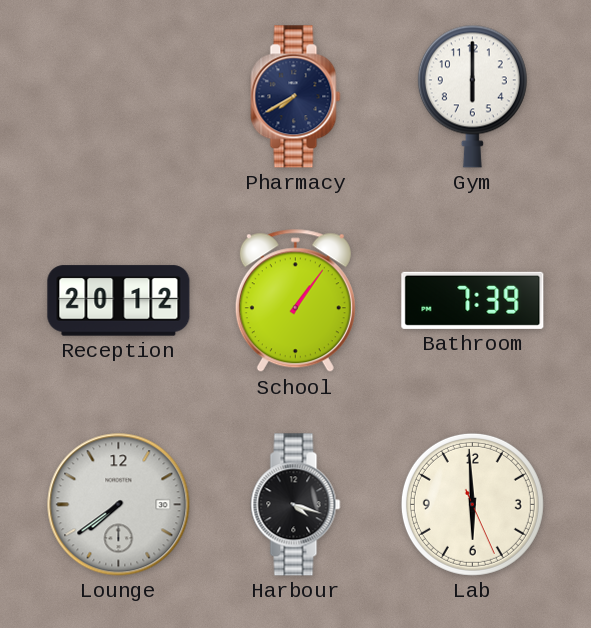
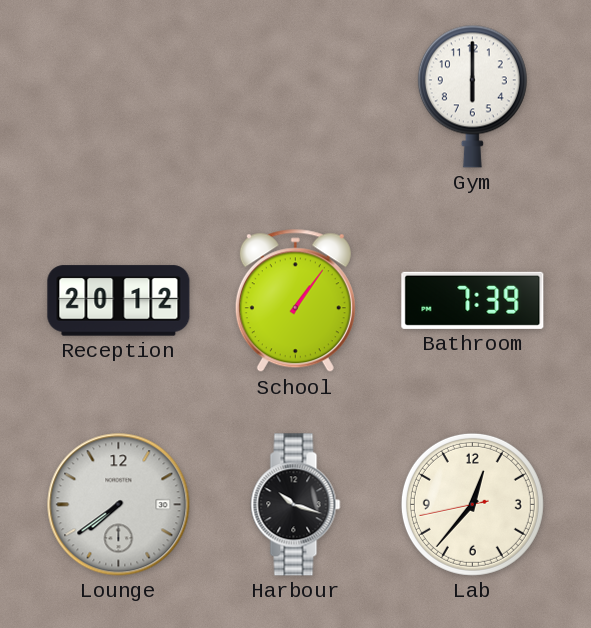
Pharmacy: 7:40 -> none
Harbour: 4:18 -> 10:18
Lab: 5:59 -> 12:36
